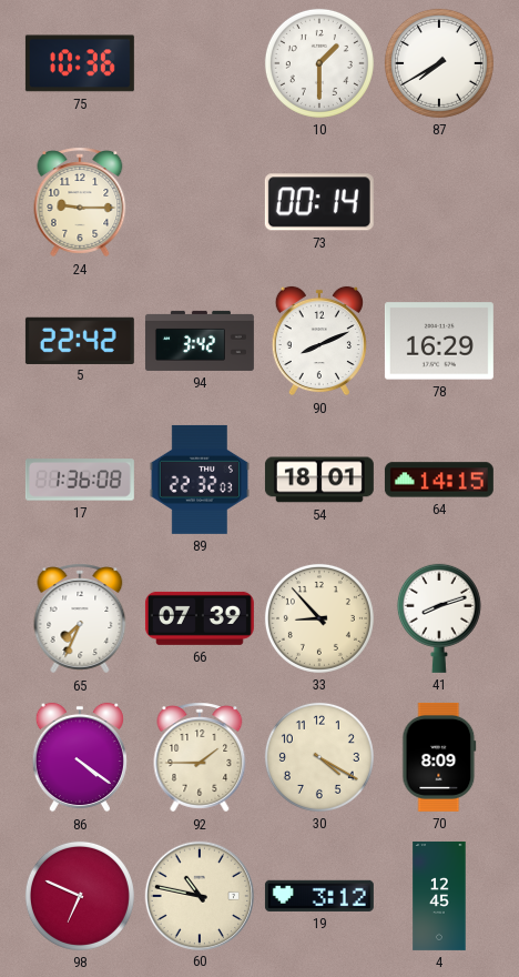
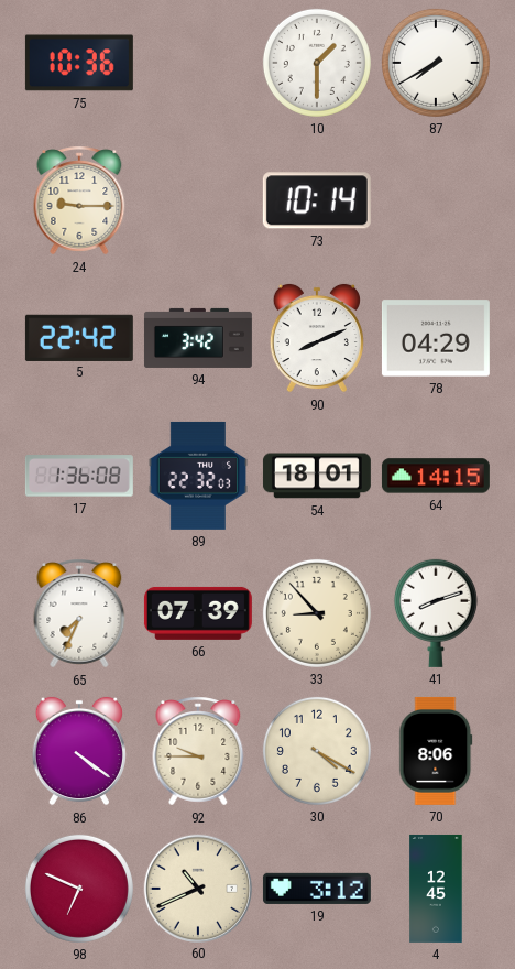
73: 00:14 -> 10:14
78: 16:29 -> 04:29
92: 1:45 -> 9:45
70: 8:09 -> 8:06
60: 10:47 -> 10:41
